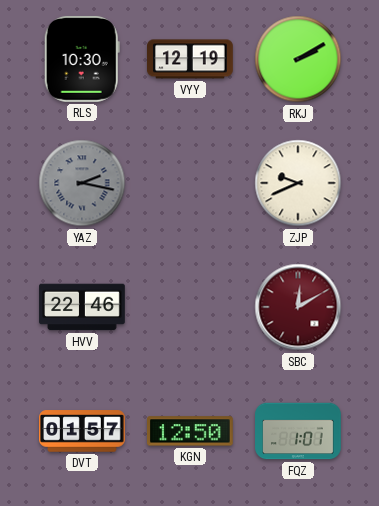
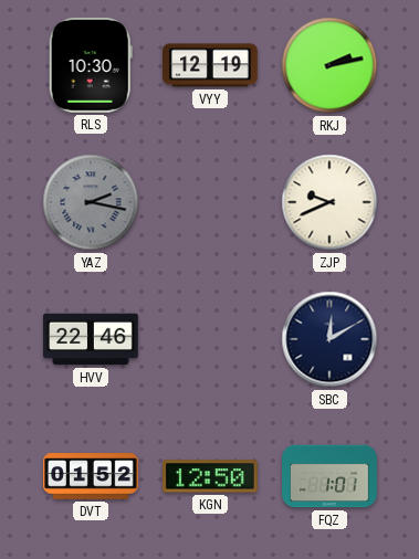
RKJ: 2:10 -> 2:13
SBC dial: burgundy -> navy
DVT: 01:57 -> 01:52
